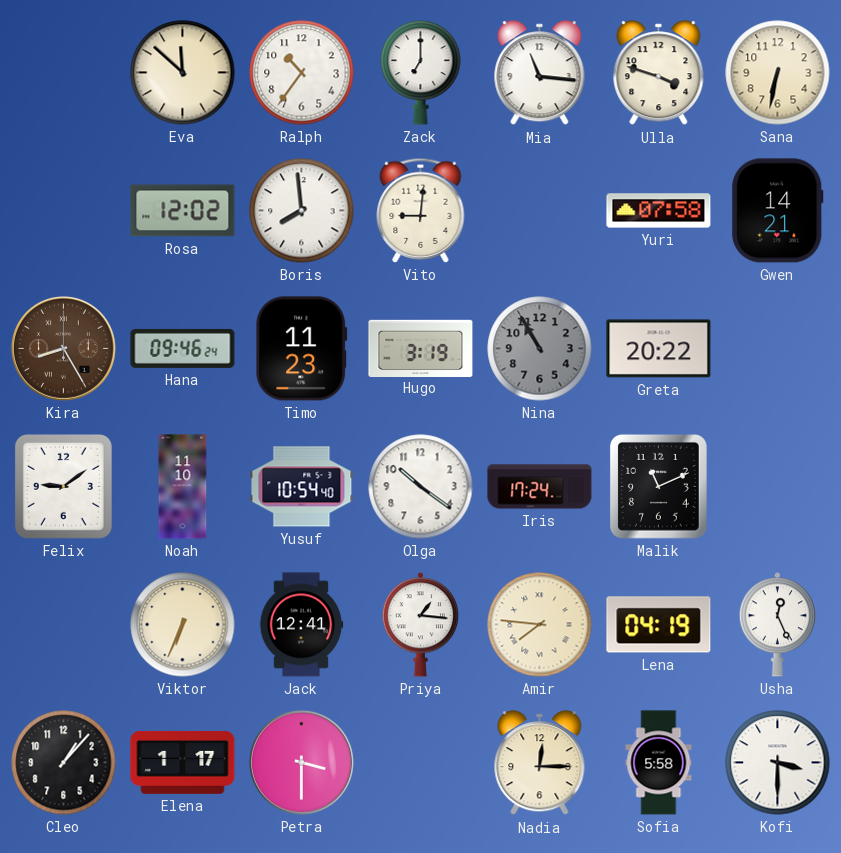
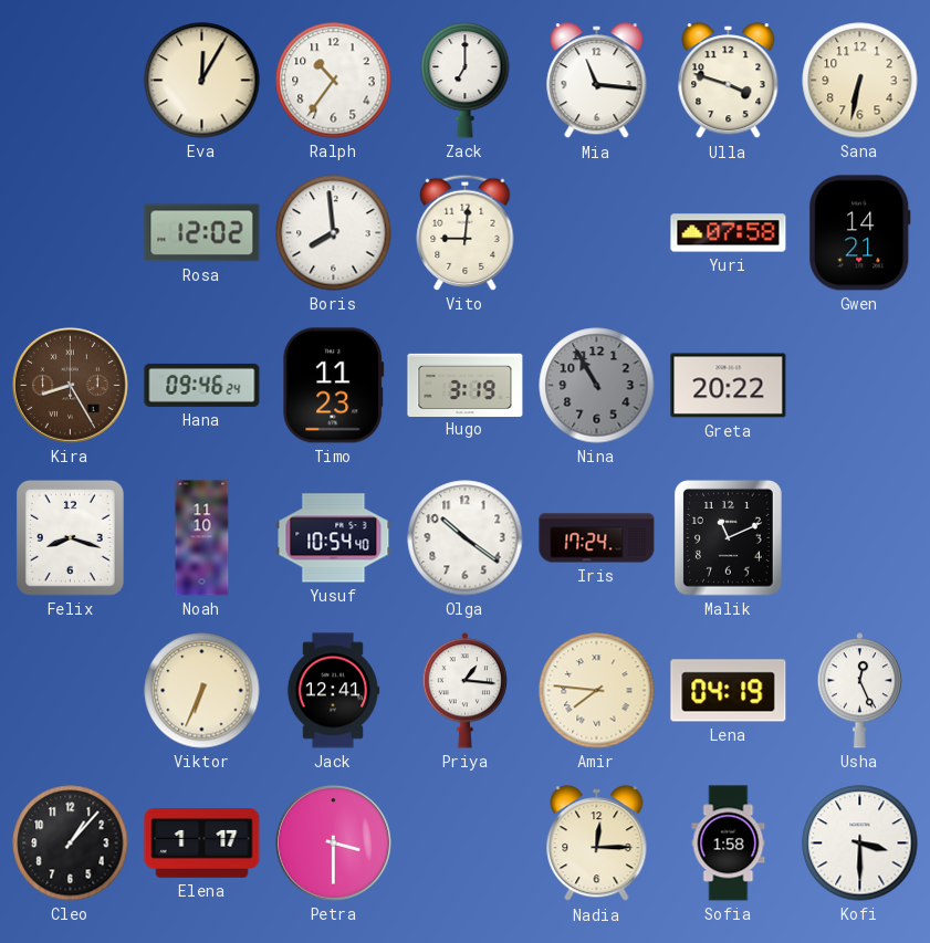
Eva: 11:52 -> 12:05
Felix: 9:09 -> 8:18
Sofia: 5:58 -> 1:58
